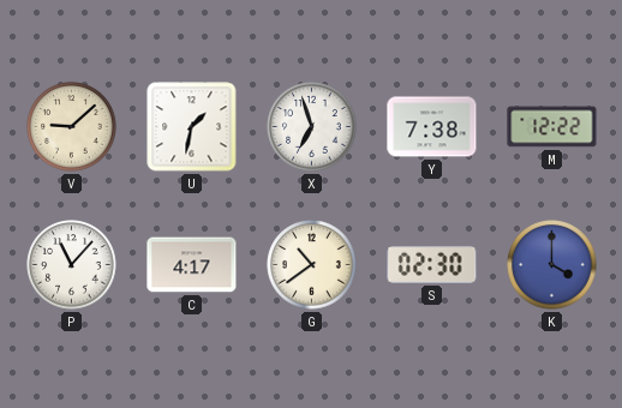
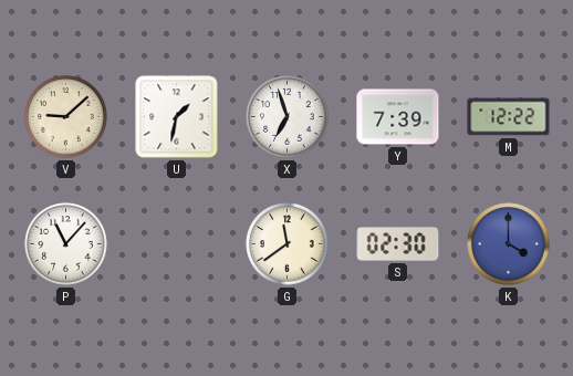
Y: 7:38 -> 7:39
C: 4:17 -> none
G: 10:39 -> 11:39
